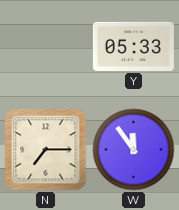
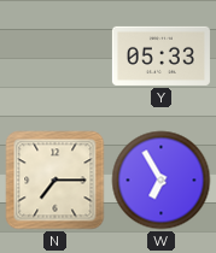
W: 11:54 -> 6:55
